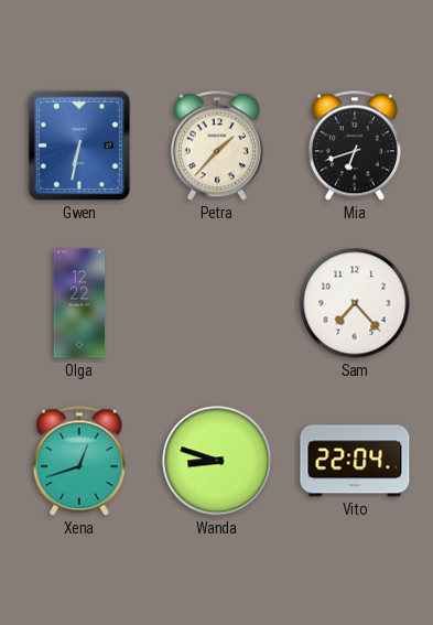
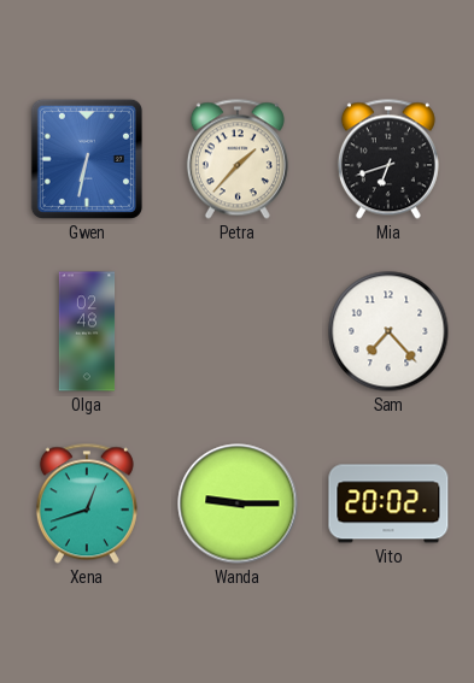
Olga: 12:22 -> 02:48
Wanda: 8:48 -> 9:15
Vito: 22:04 -> 20:02
